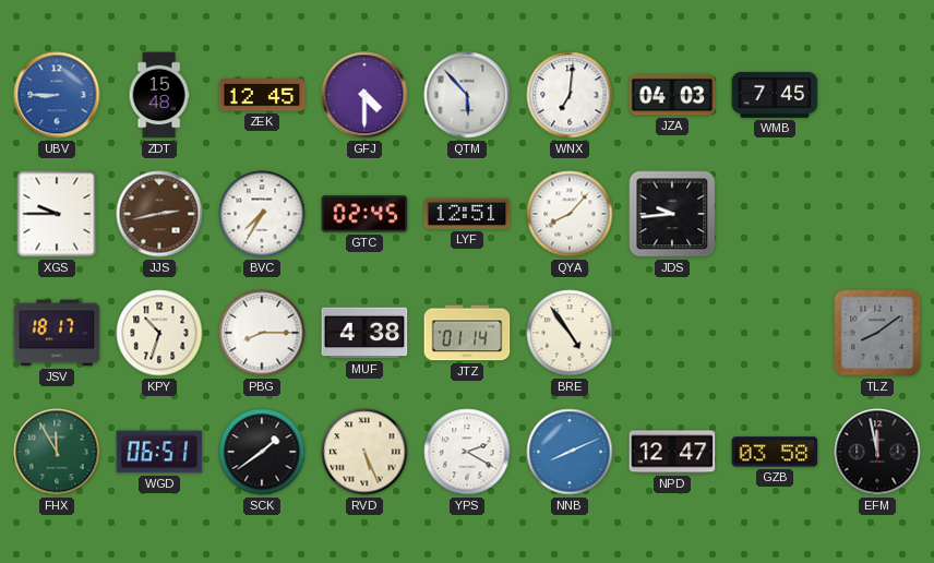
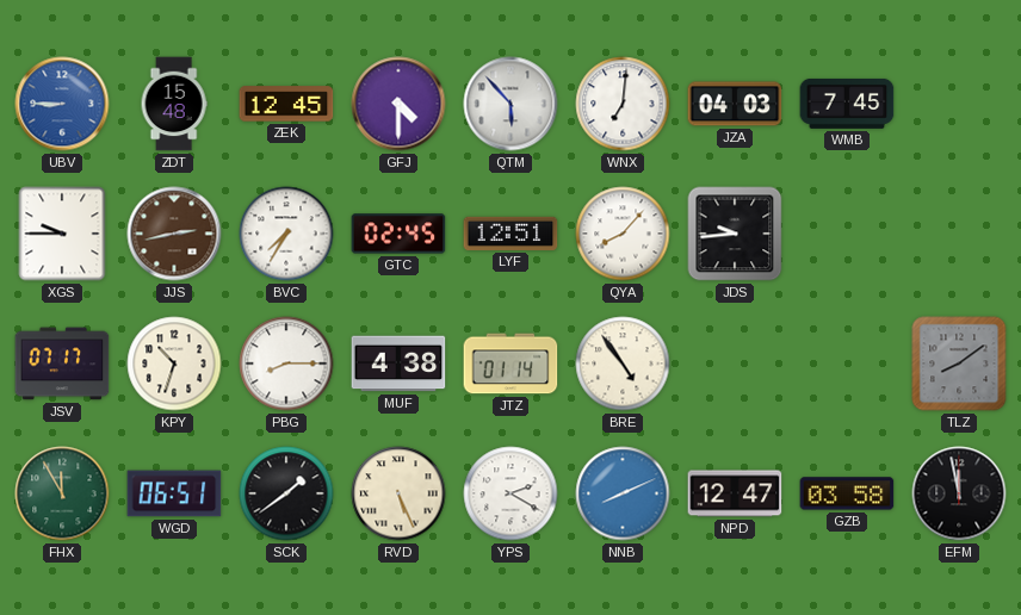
JSV: 18:17 -> 07:17
